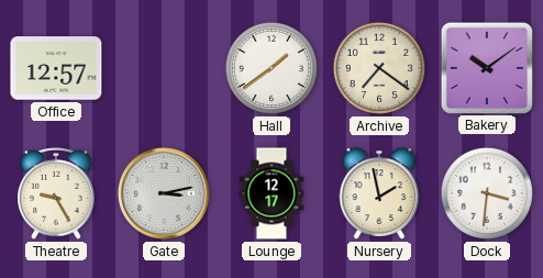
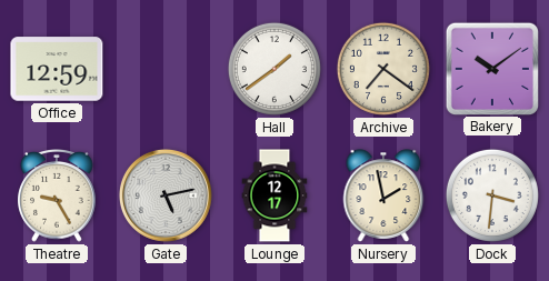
Office: 12:57 -> 12:59
Gate: 3:13 -> 5:13
